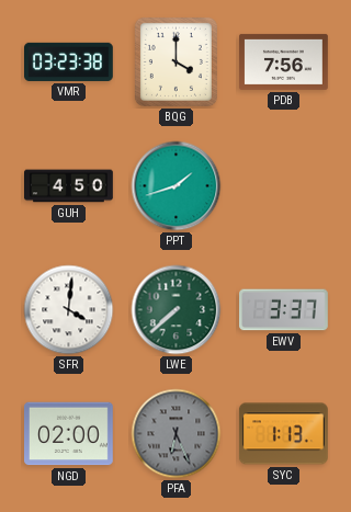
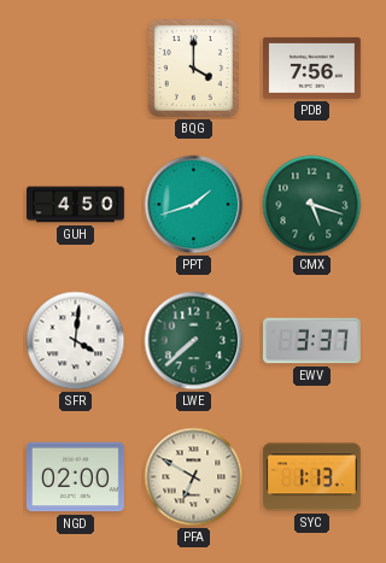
VMR: 03:23 -> none
CMX: none -> 5:18
PFA: 6:26 -> 6:50
PFA dial: grey -> cream
